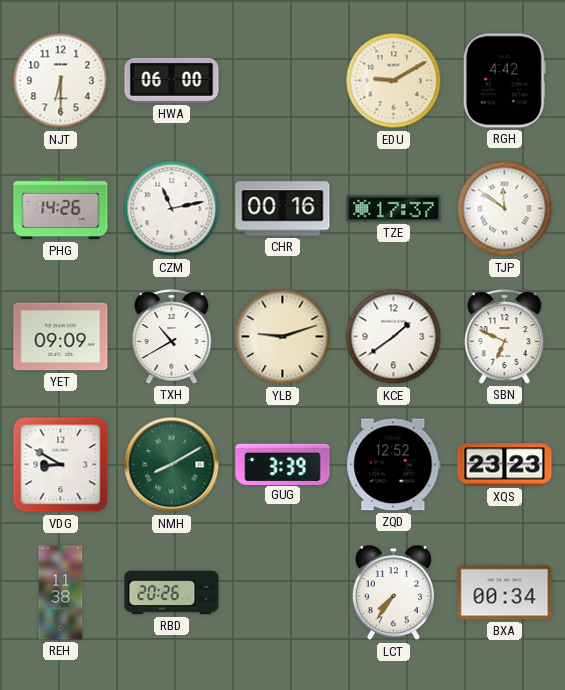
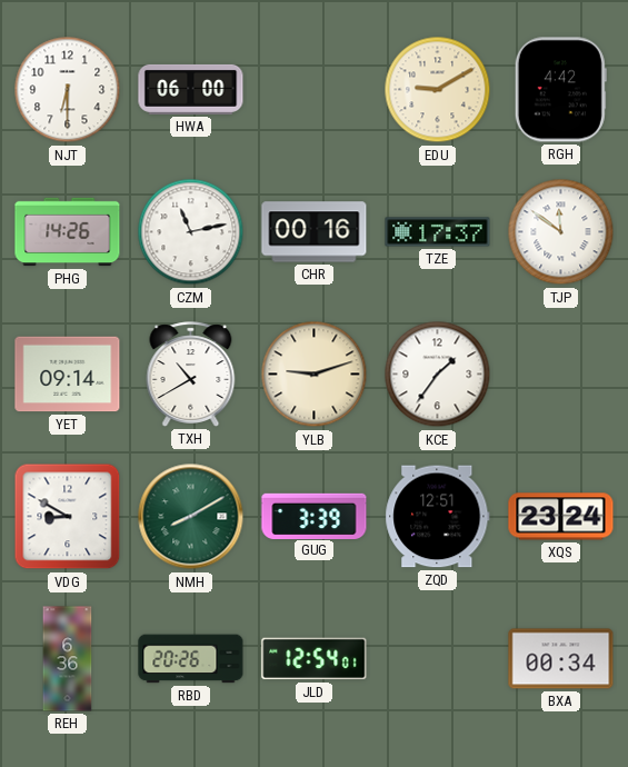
YET: 09:09 -> 09:14
KCE: 1:39 -> 1:36
SBN: 6:49 -> none
ZQD: 12:52 -> 12:51
XQS: 23:23 -> 23:24
REH: 11:38 -> 6:36
JLD: none -> 12:54
LCT: 7:36 -> none
